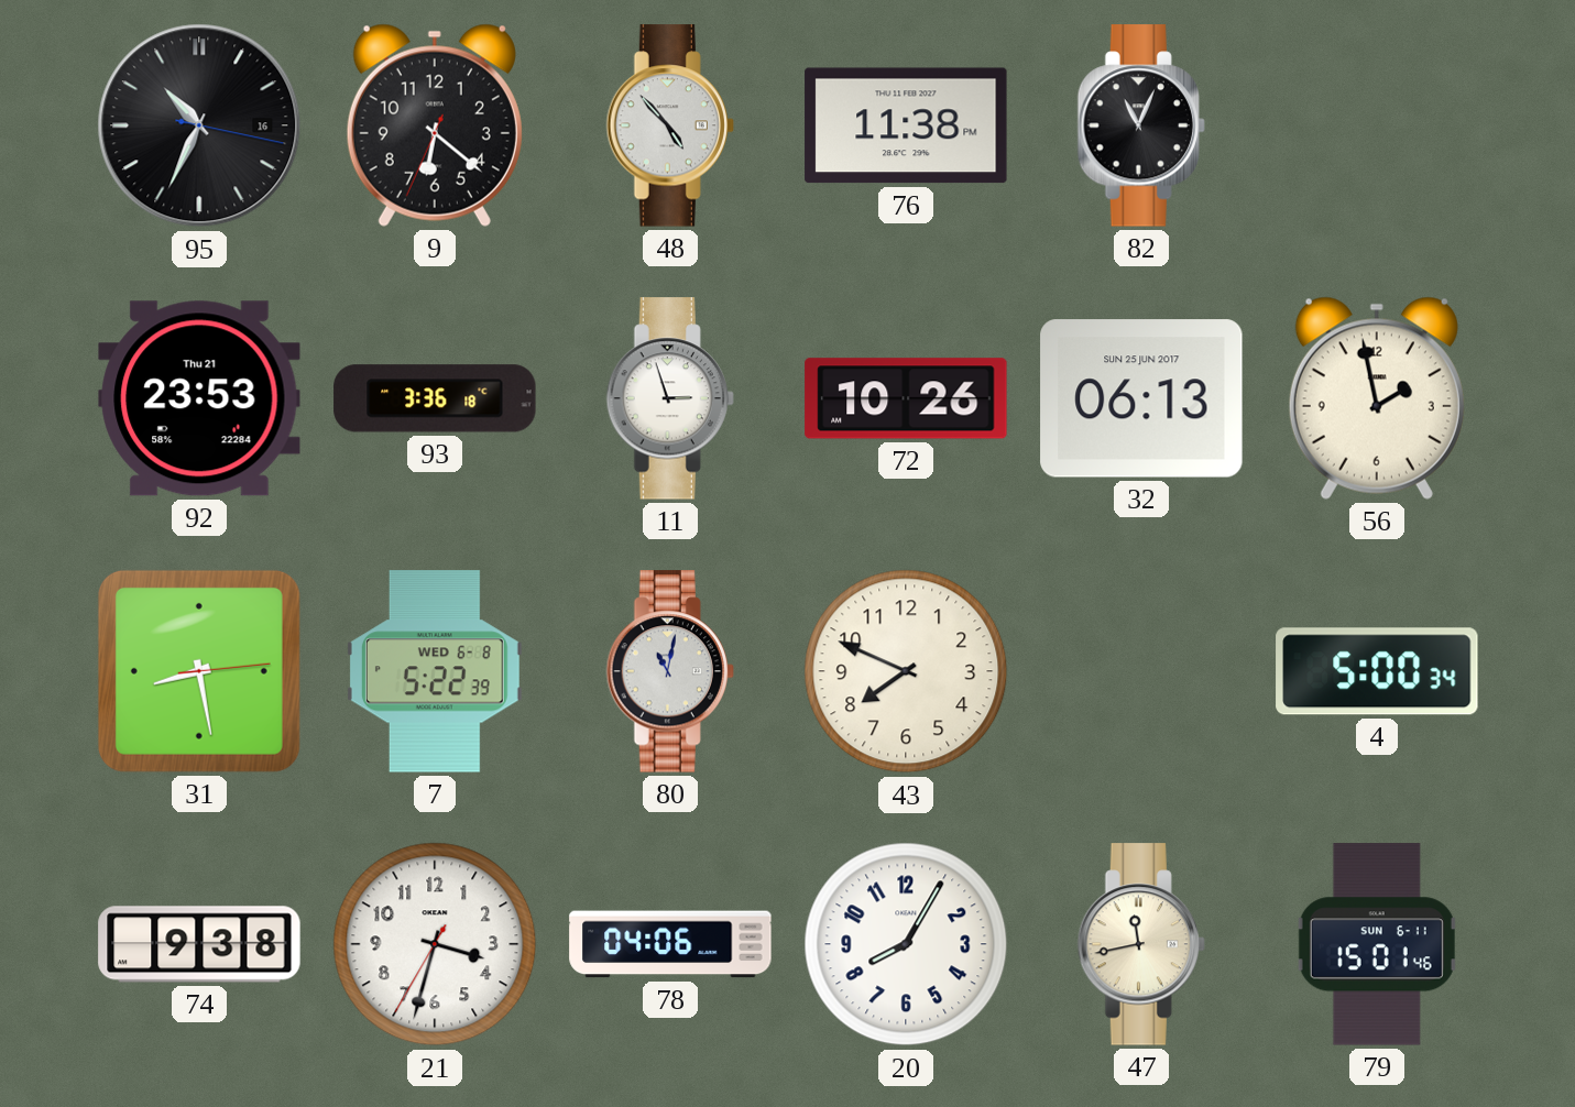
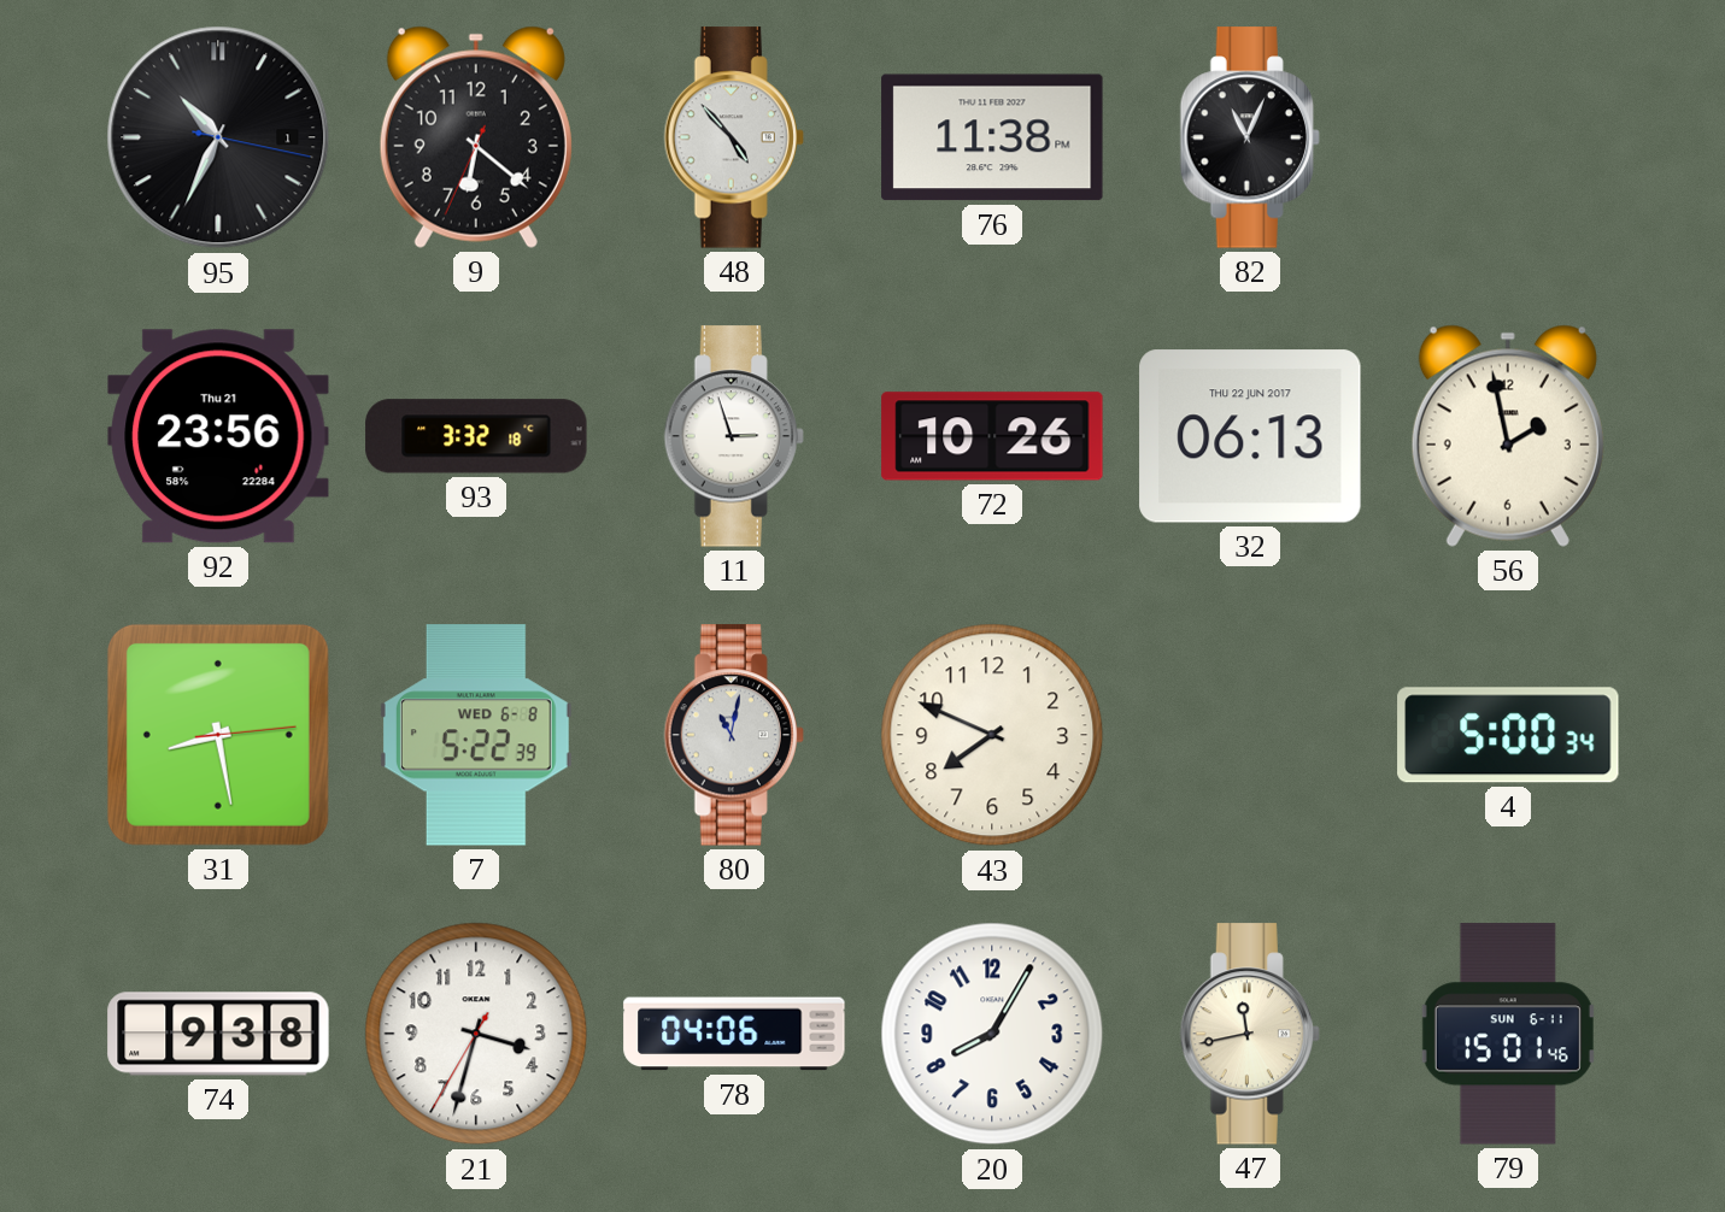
95 date: 16 -> 1
92: 23:53 -> 23:56
93: 3:36 -> 3:32
32 date: SUN 25 JUN 2017 -> THU 22 JUN 2017
